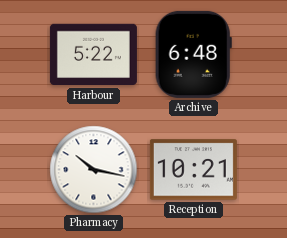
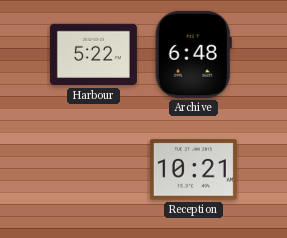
Pharmacy: 10:17 -> none
